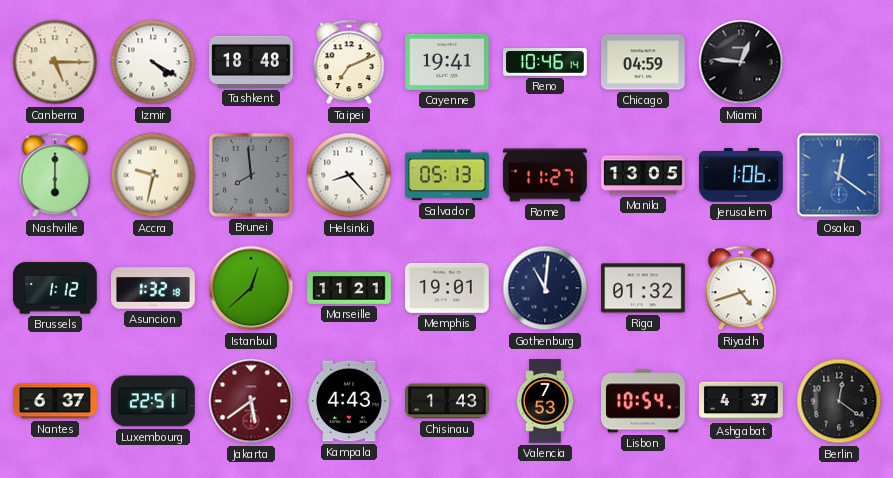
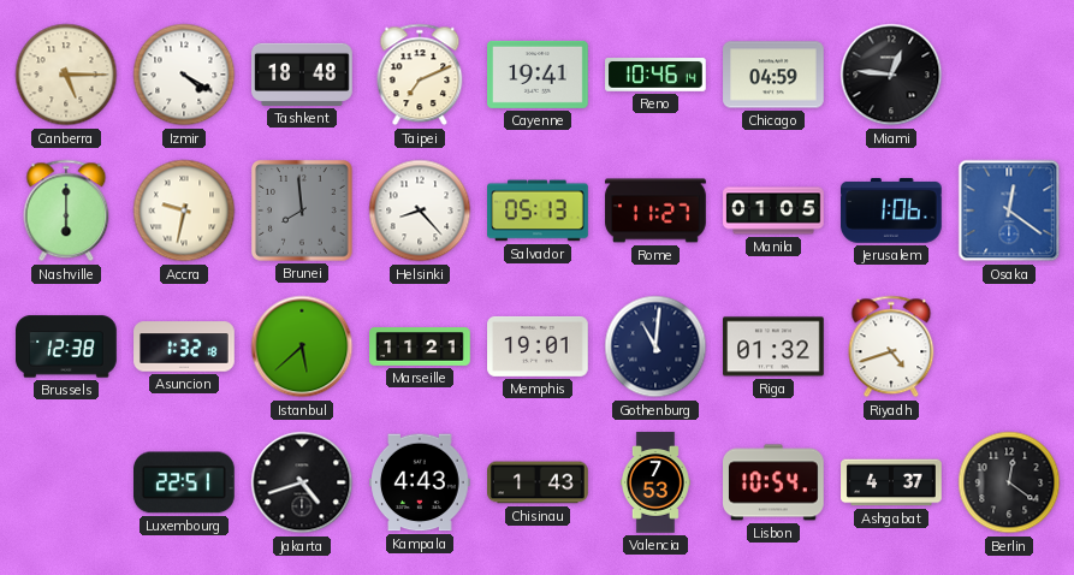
Manila: 13:05 -> 01:05
Brussels: 1:12 -> 12:38
Istanbul: 12:38 -> 5:38
Nantes: 6:37 -> none
Jakarta: 5:39 -> 4:42
Jakarta dial: burgundy -> black
